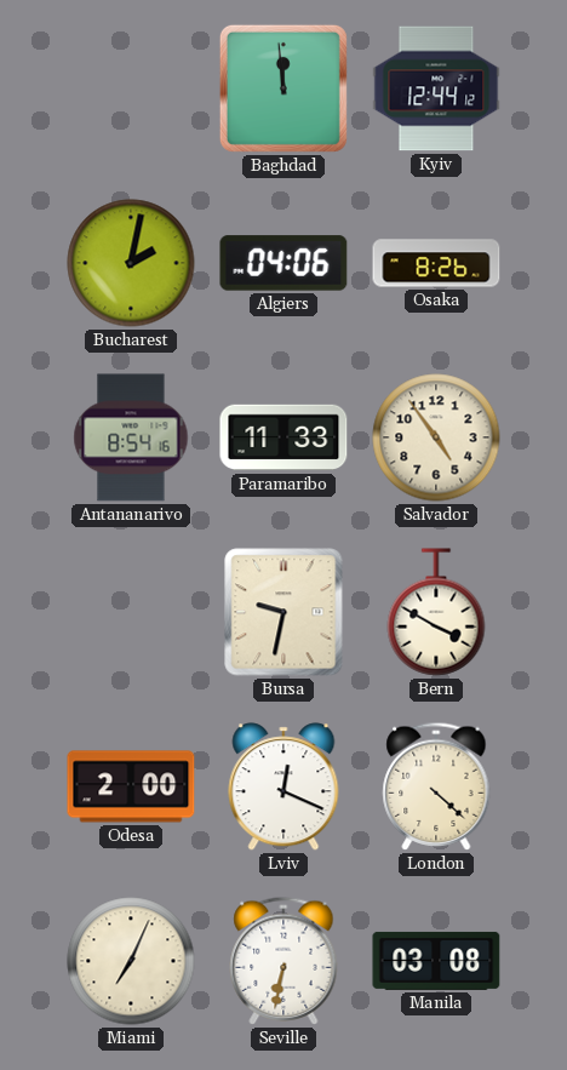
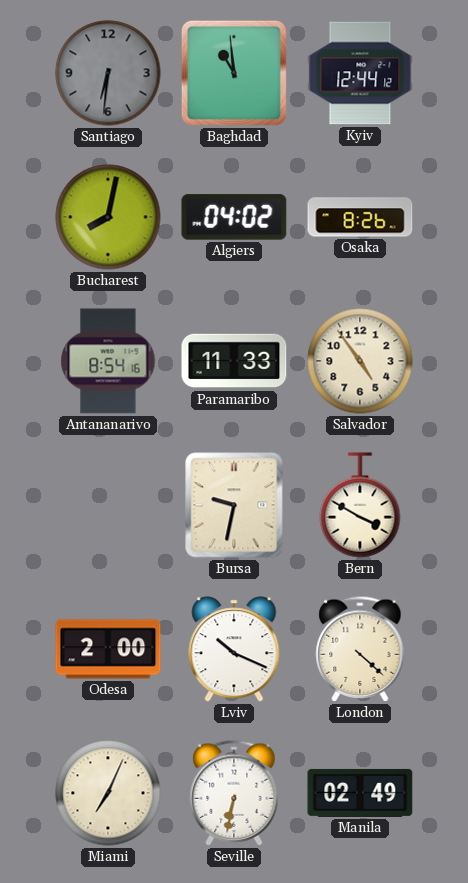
Santiago: none -> 6:31
Baghdad: 11:59 -> 10:59
Bucharest: 2:02 -> 8:02
Algiers: 04:06 -> 04:02
Lviv: 12:19 -> 10:19
Manila: 03:08 -> 02:49
